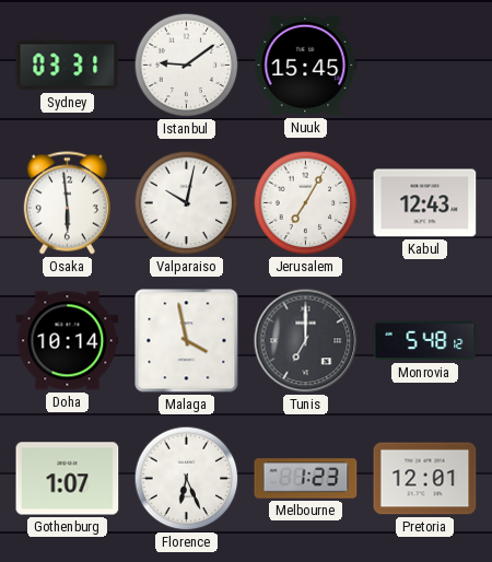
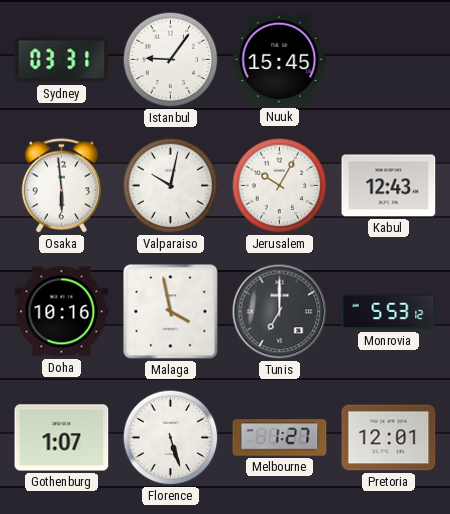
Istanbul: 9:09 -> 9:06
Jerusalem: 7:05 -> 10:05
Doha: 10:14 -> 10:16
Monrovia: 5:48 -> 5:53
Florence: 6:26 -> 5:27
Melbourne: 1:23 -> 1:27
